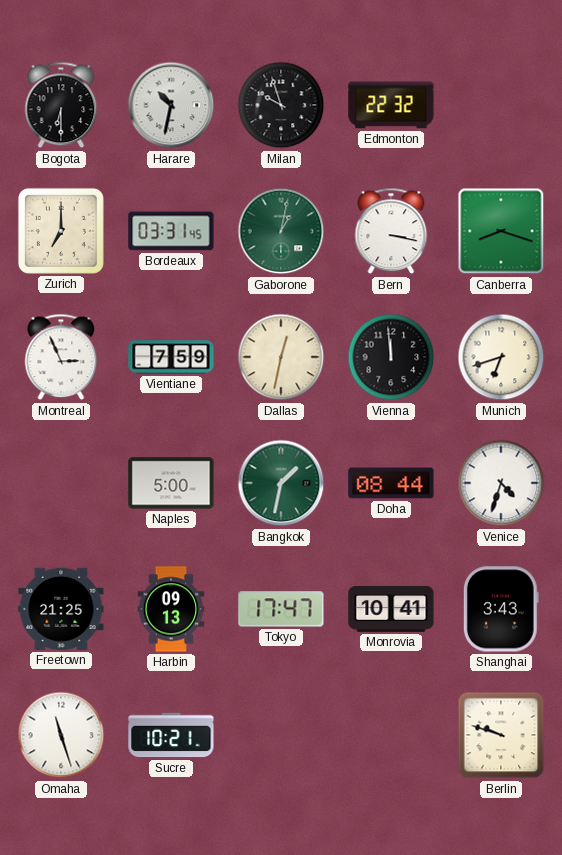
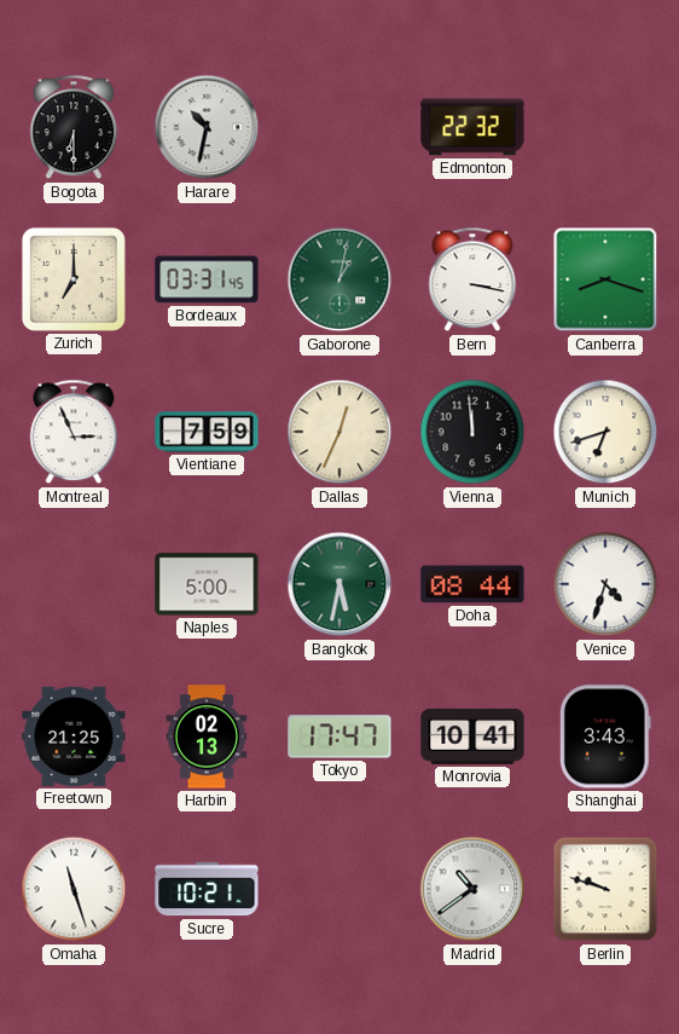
Milan: 9:57 -> none
Dallas: 12:32 -> 12:34
Bangkok: 1:32 -> 5:32
Harbin: 09:13 -> 02:13
Madrid: none -> 10:39
